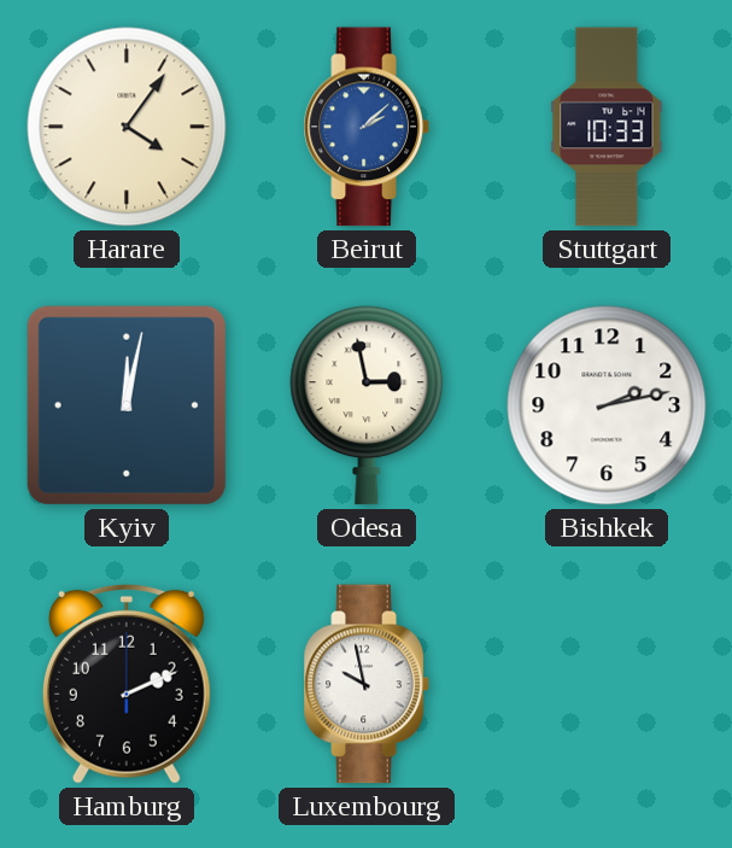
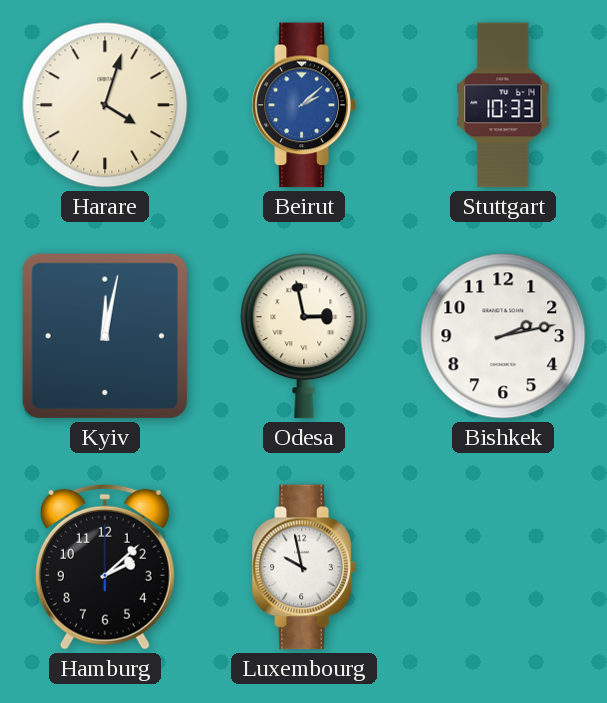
Harare: 4:06 -> 4:03
Hamburg: 2:11 -> 2:08
